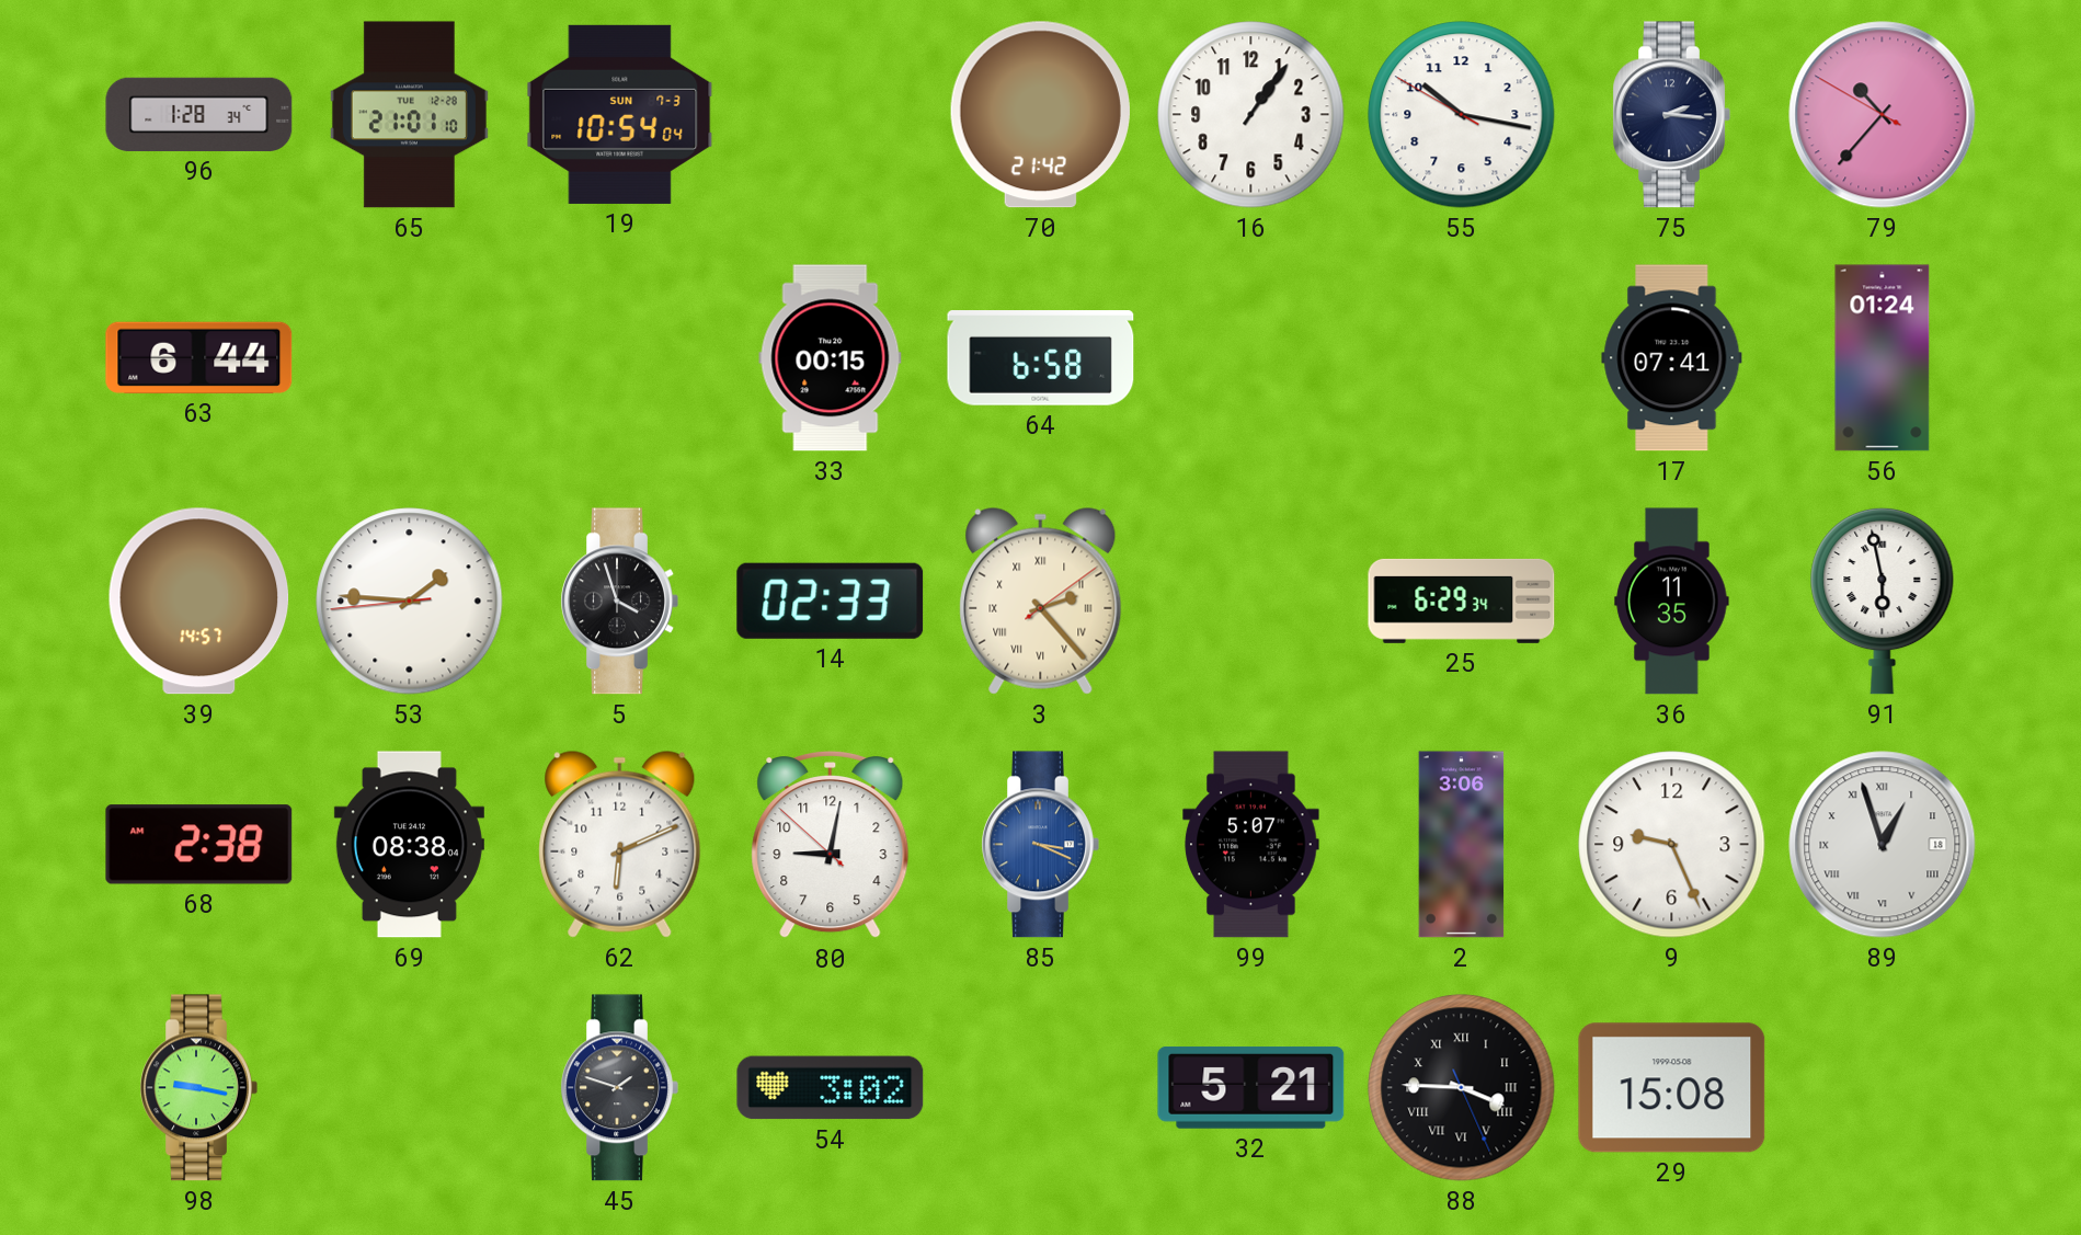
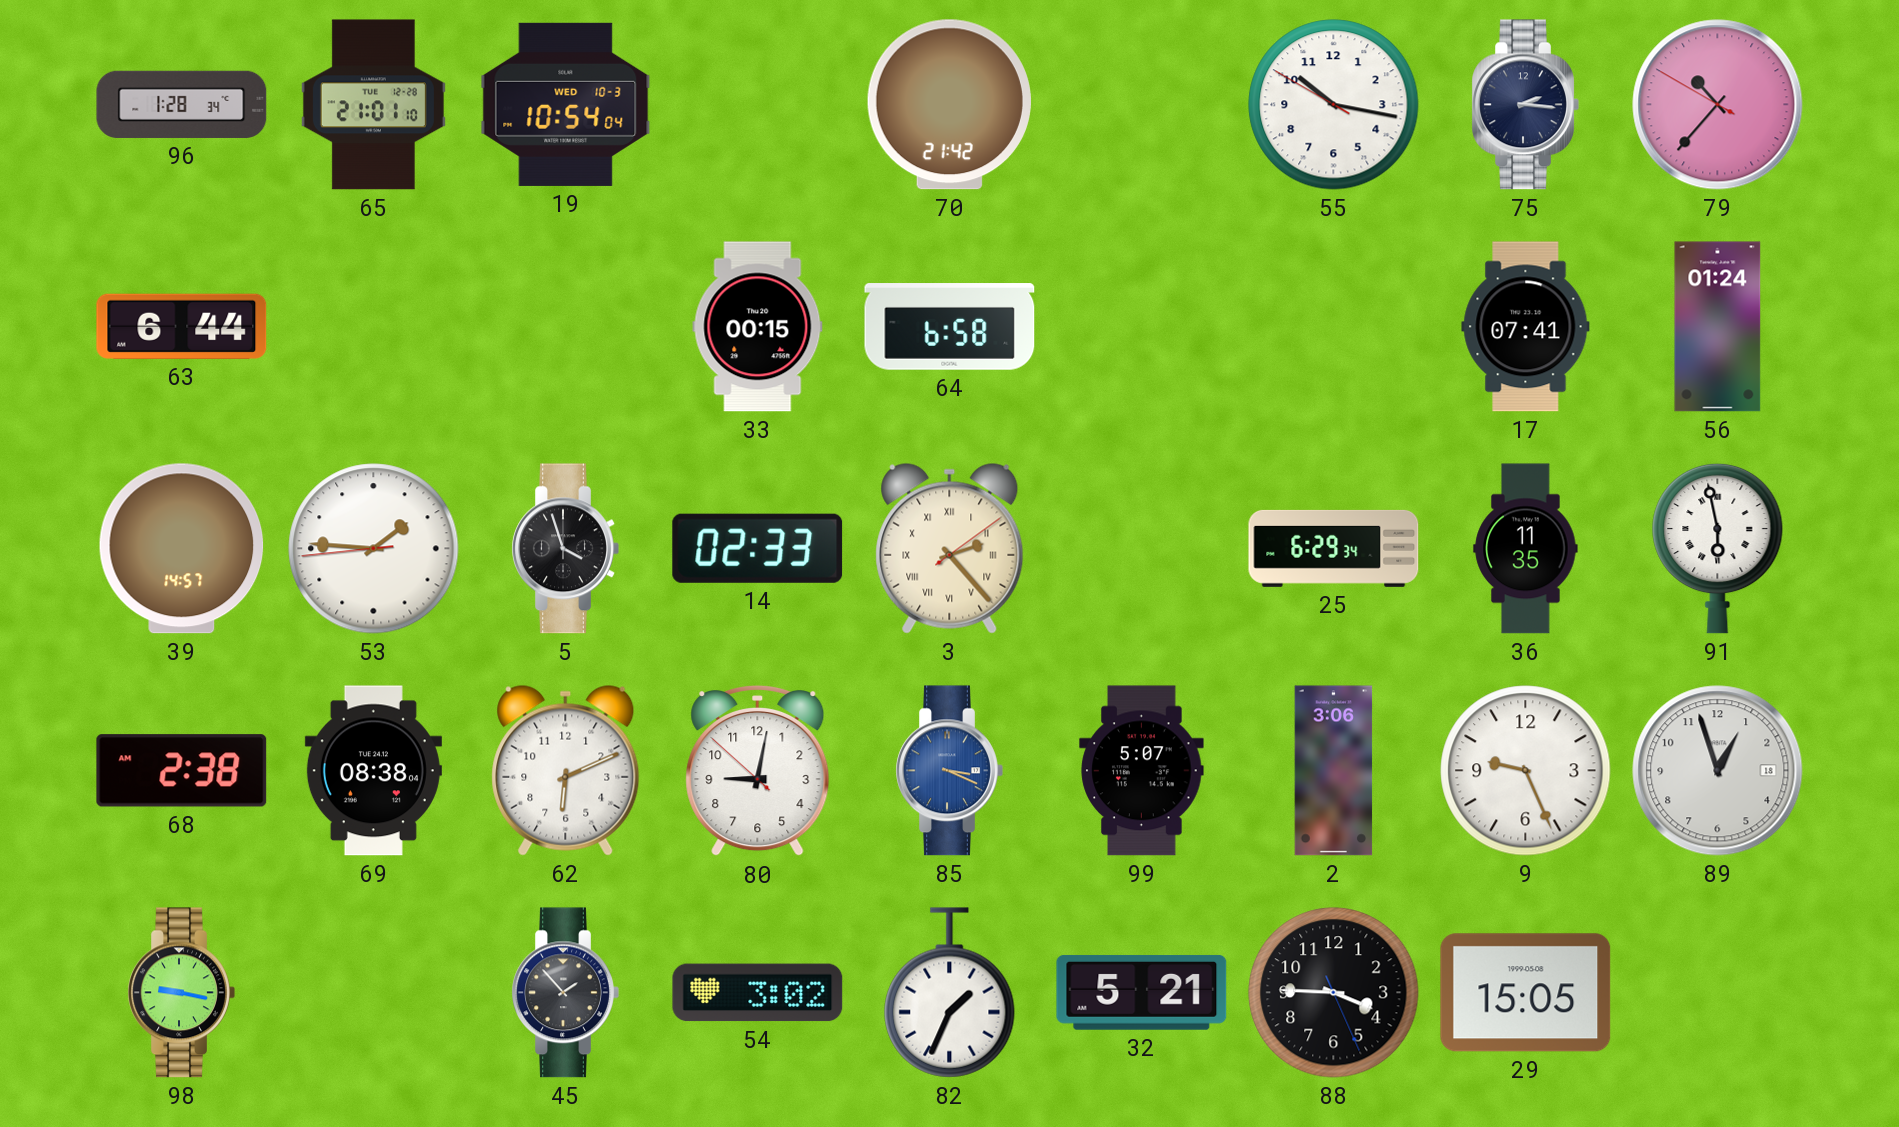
19 date: SUN 7-3 -> WED 10-3
16: 1:06 -> none
89 numerals: Roman -> Arabic
45: 1:48 -> 1:53
82: none -> 1:34
88 numerals: Roman -> Arabic
29: 15:08 -> 15:05
